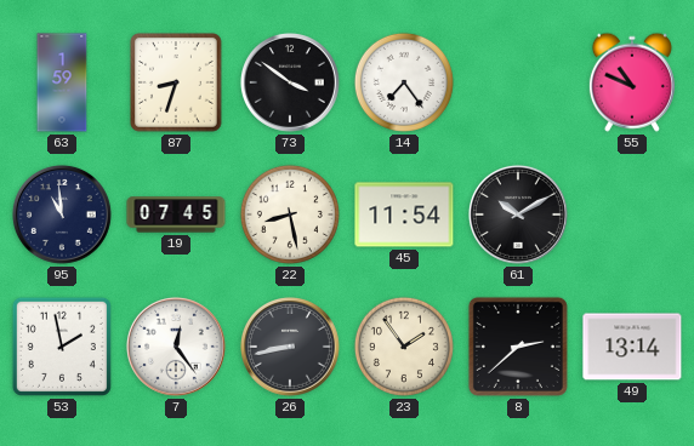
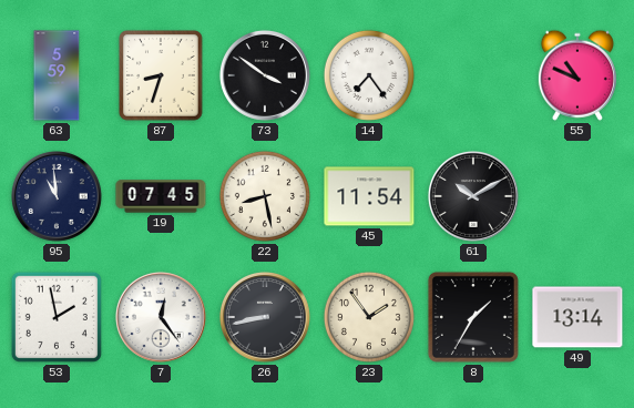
63: 1:59 -> 5:59
8: 2:38 -> 1:35
